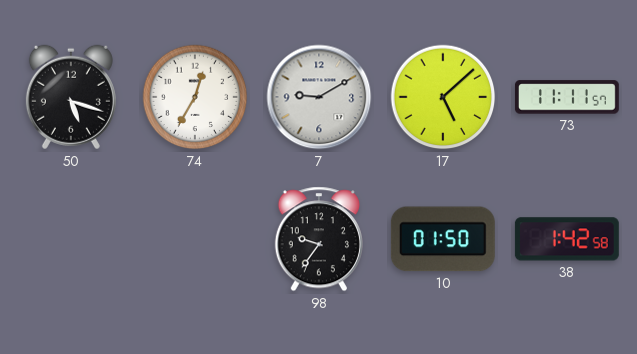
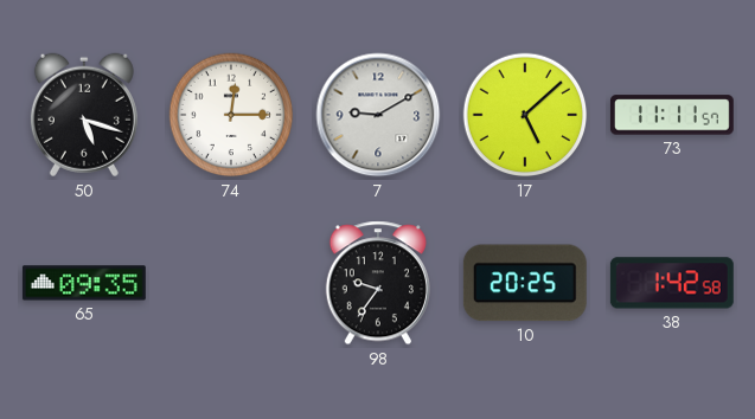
74: 12:35 -> 12:15
65: none -> 09:35
10: 01:50 -> 20:25
